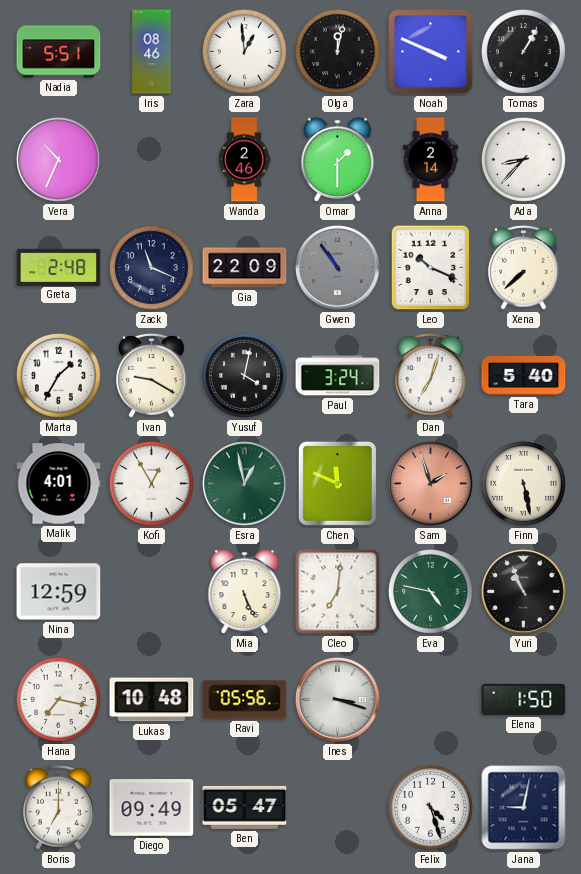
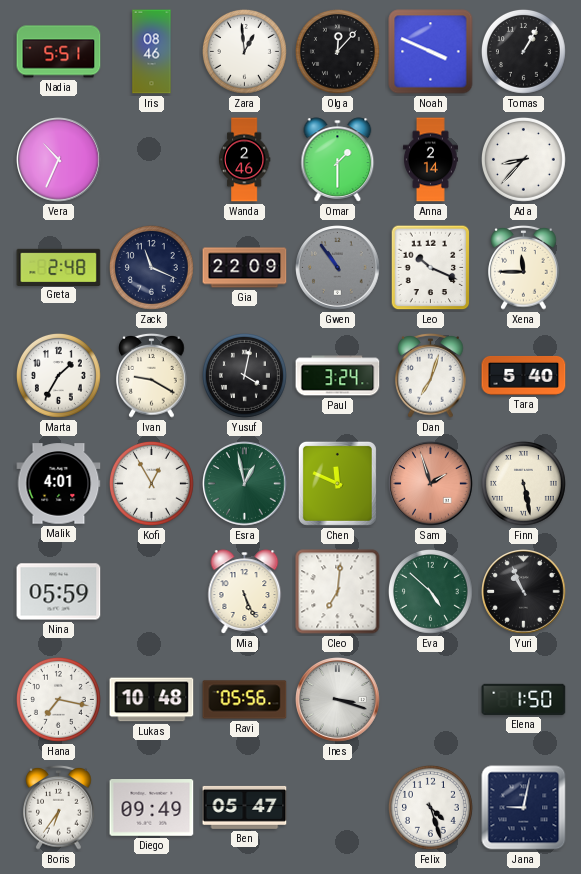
Olga: 12:02 -> 12:07
Xena: 7:38 -> 11:45
Nina: 12:59 -> 05:59
Eva: 4:47 -> 4:52
Boris: 7:00 -> 6:36
